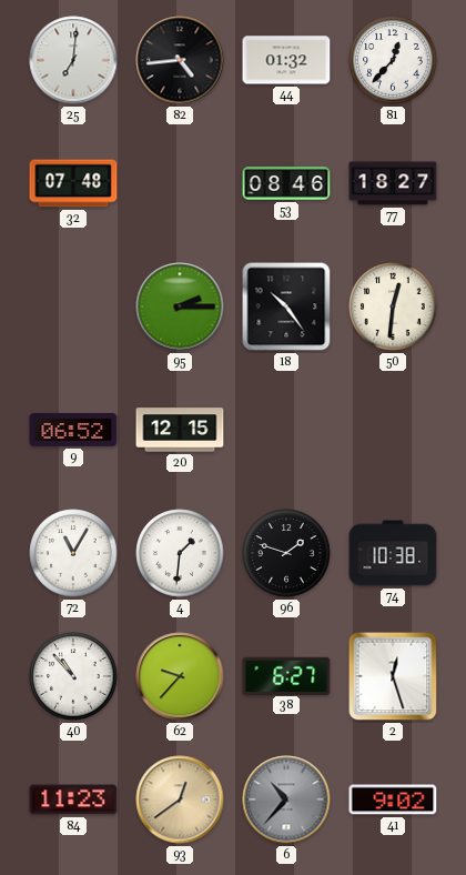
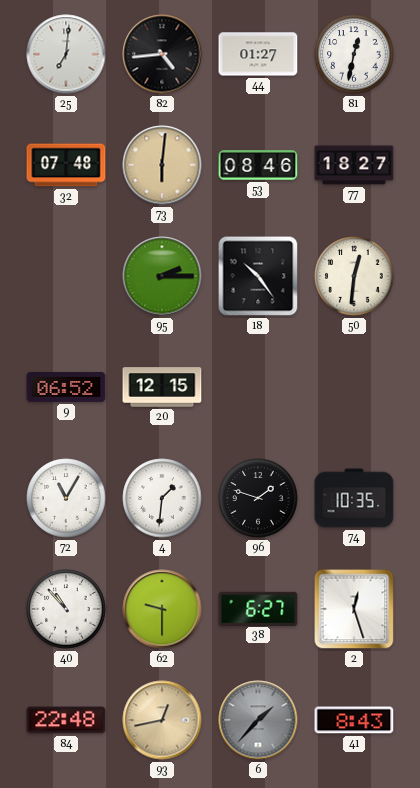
44: 01:32 -> 01:27
81: 12:37 -> 12:32
73: none -> 6:01
74: 10:38 -> 10:35
62: 9:37 -> 9:30
84: 11:23 -> 22:48
93: 12:39 -> 12:43
6: 10:37 -> 1:37
41: 9:02 -> 8:43
